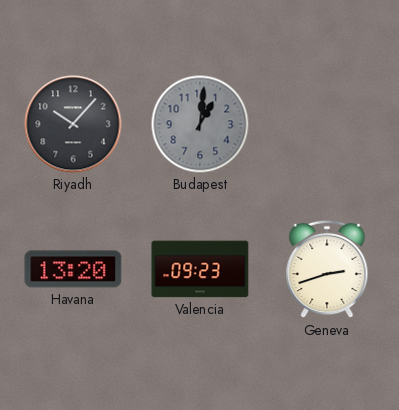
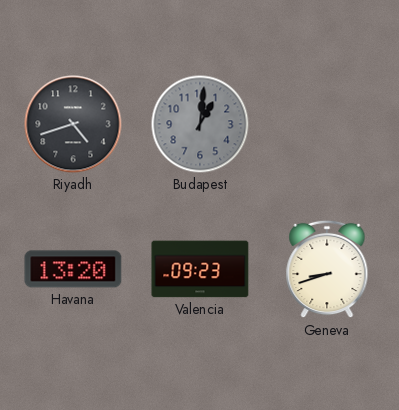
Riyadh: 10:07 -> 4:42
Geneva: 2:42 -> 8:42
